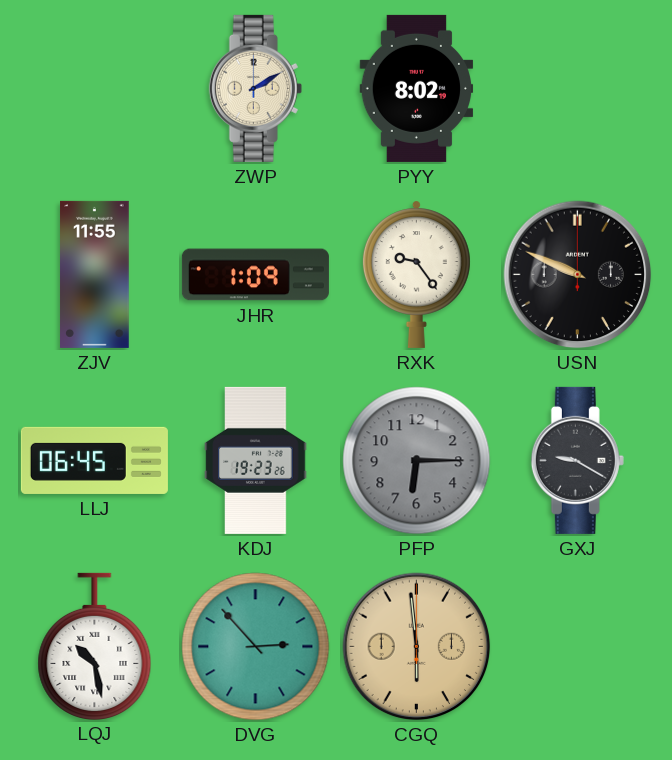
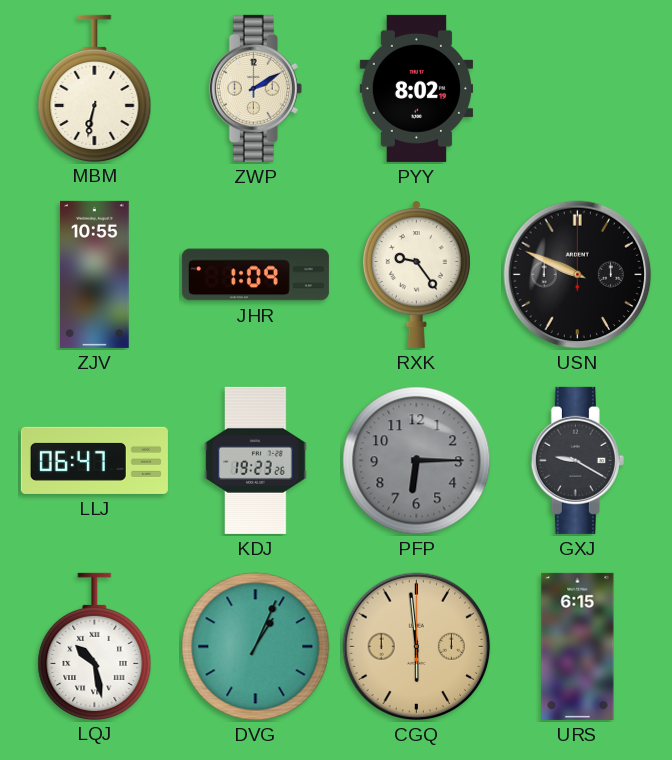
MBM: none -> 6:32
ZJV: 11:55 -> 10:55
LLJ: 06:45 -> 06:47
DVG: 2:53 -> 1:04
URS: none -> 6:15
